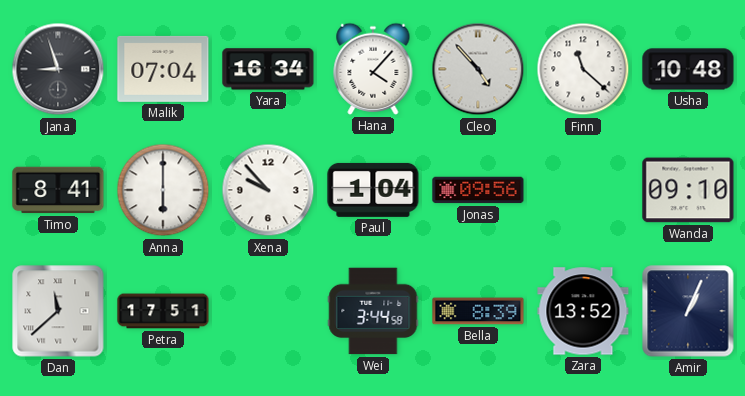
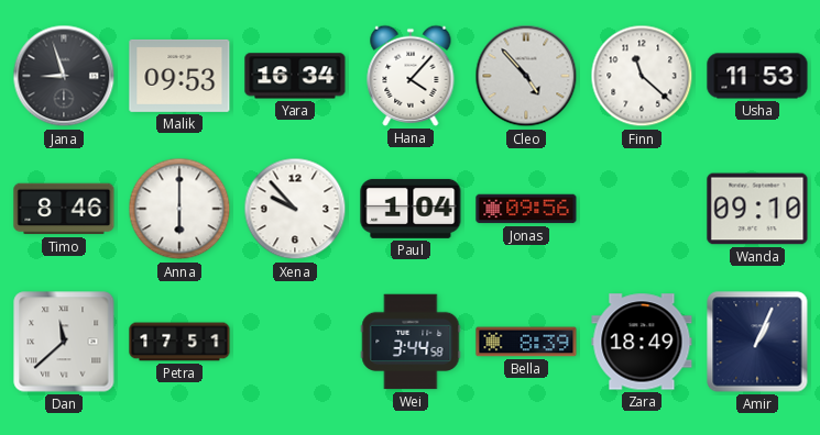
Malik: 07:04 -> 09:53
Usha: 10:48 -> 11:53
Timo: 8:41 -> 8:46
Zara: 13:52 -> 18:49
